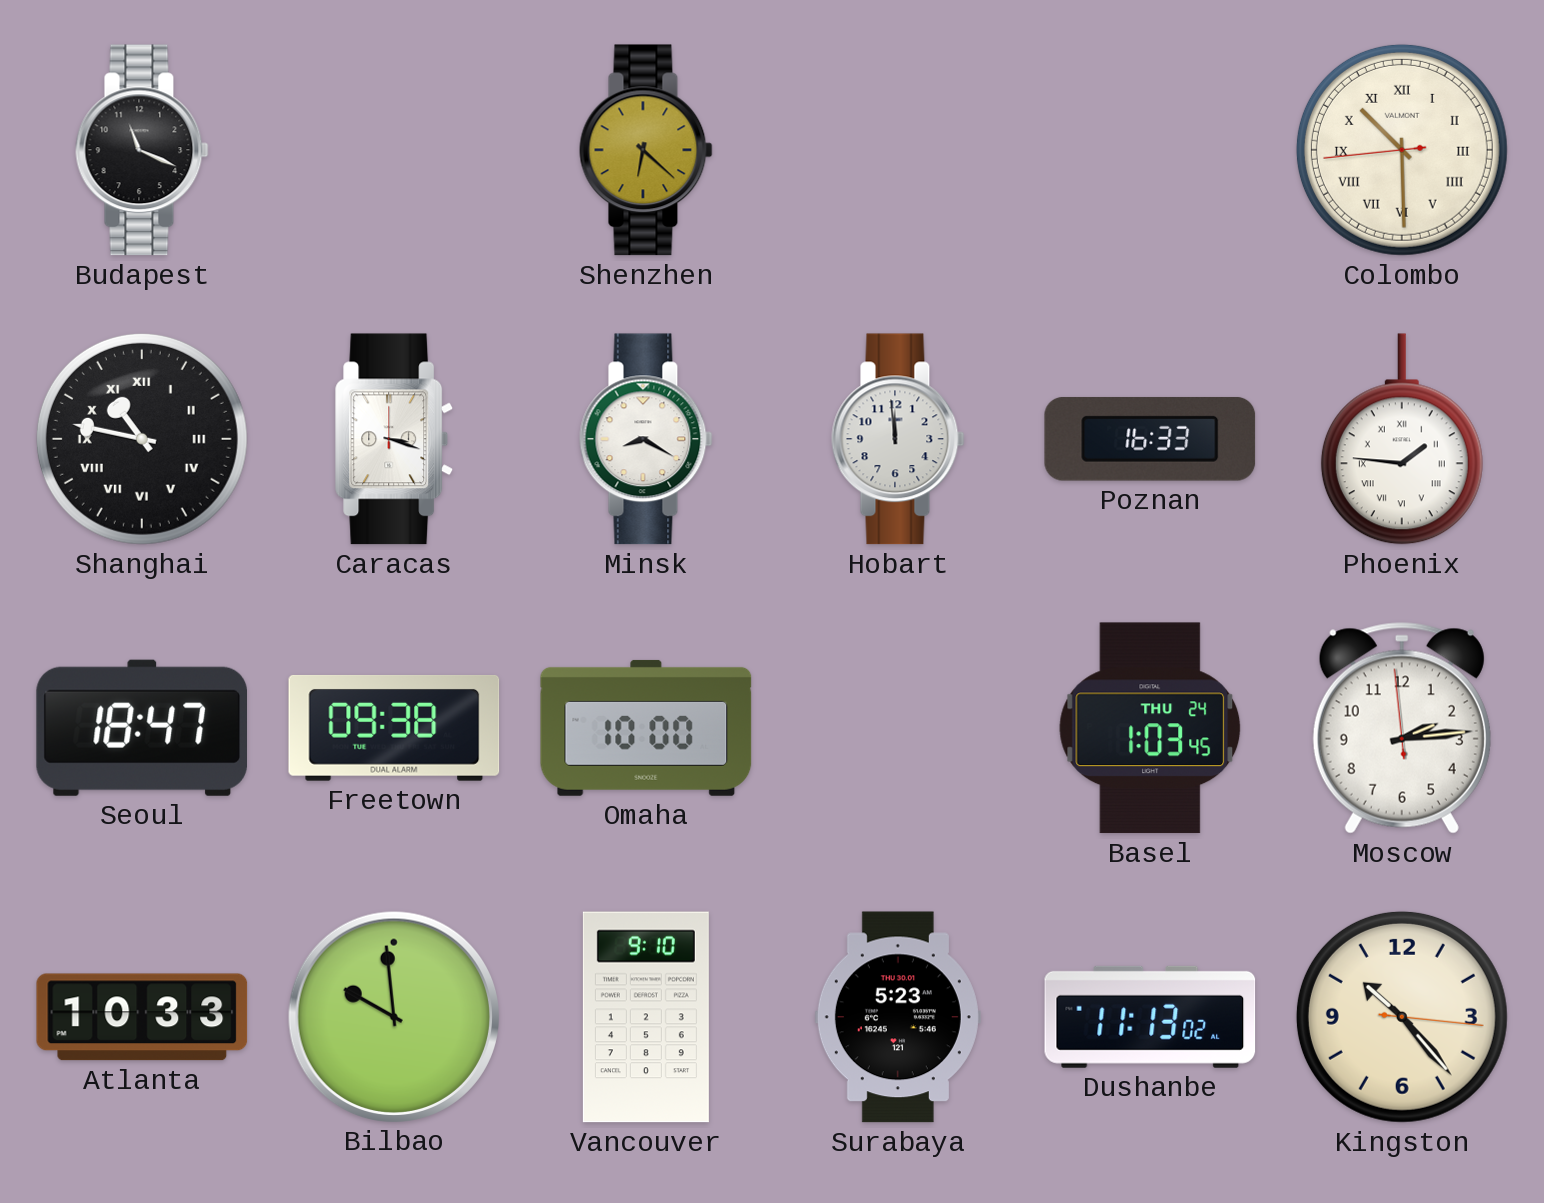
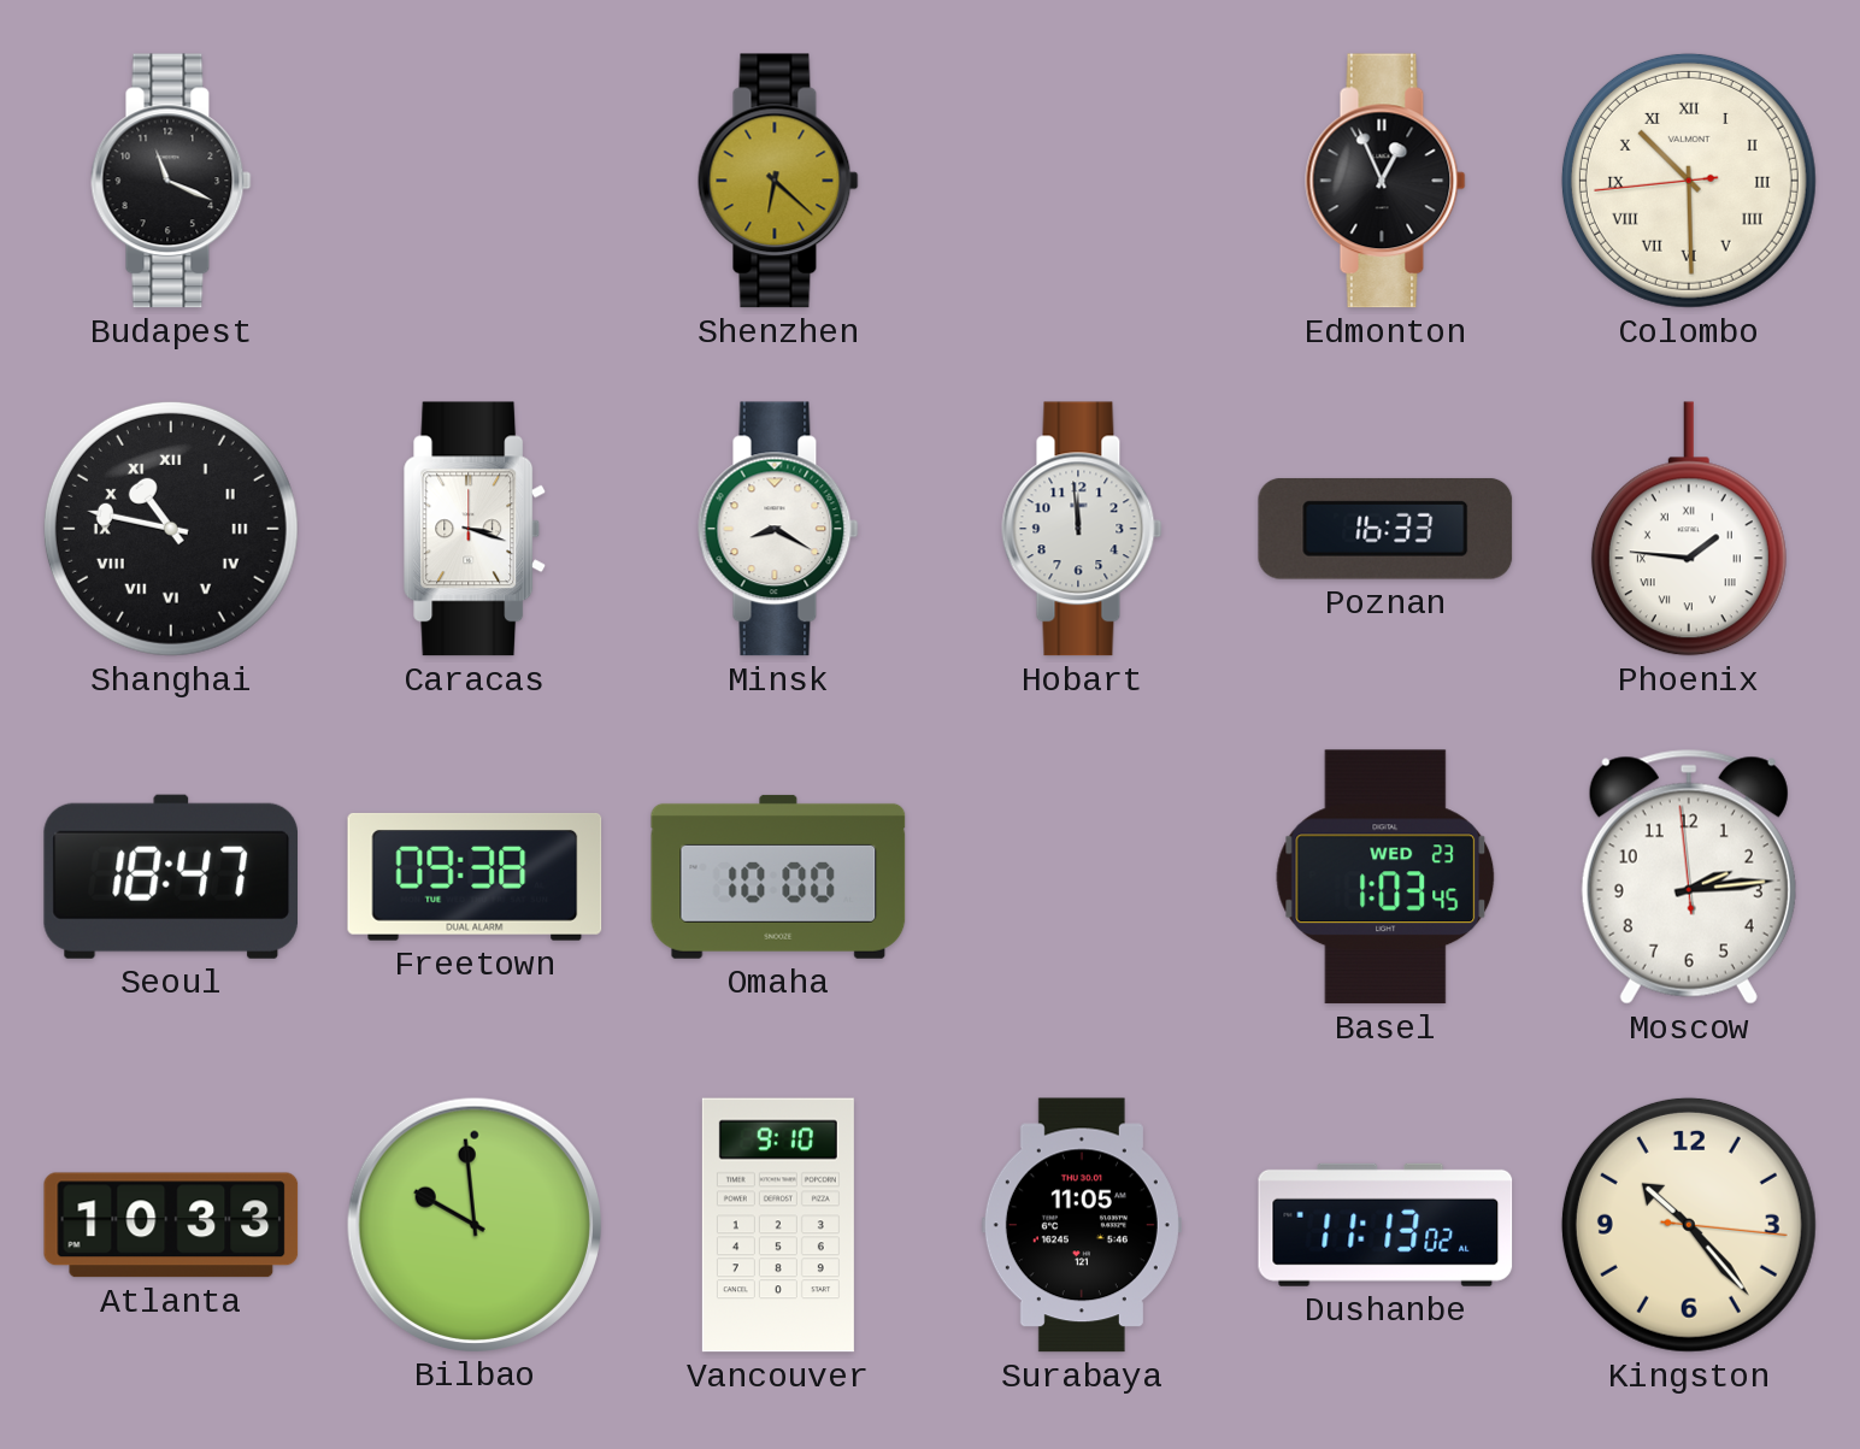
Edmonton: none -> 12:56
Basel date: THU 24 -> WED 23
Surabaya: 5:23 -> 11:05
